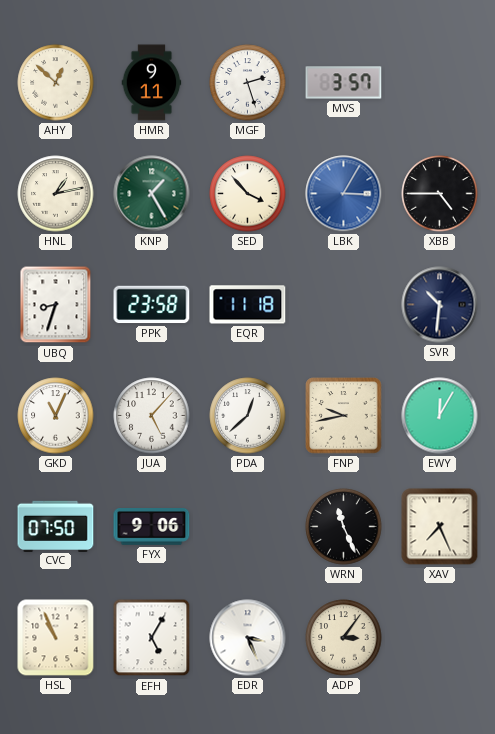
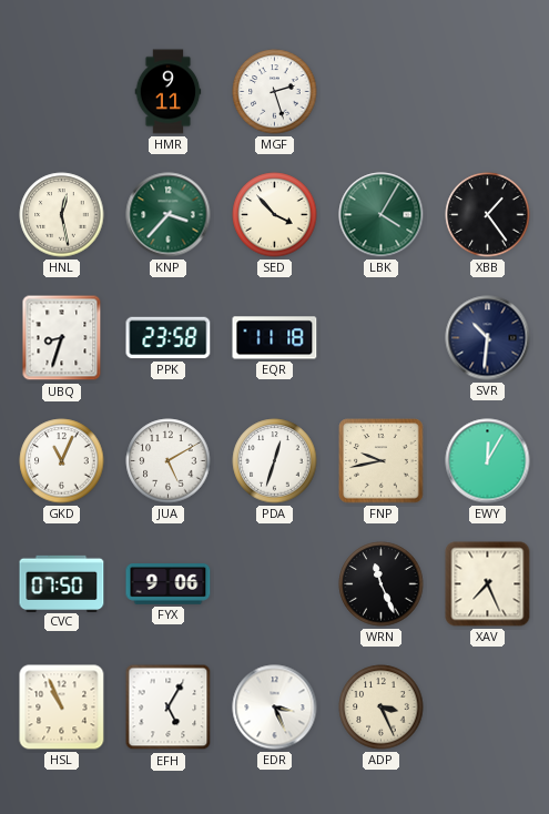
AHY: 12:52 -> none
MVS: 3:57 -> none
HNL: 1:13 -> 12:28
KNP: 1:25 -> 3:37
LBK: 3:05 -> 4:05
LBK dial: blue -> green
XBB: 4:45 -> 1:24
JUA: 5:07 -> 5:10
PDA: 12:38 -> 12:33
ADP: 3:06 -> 3:26
